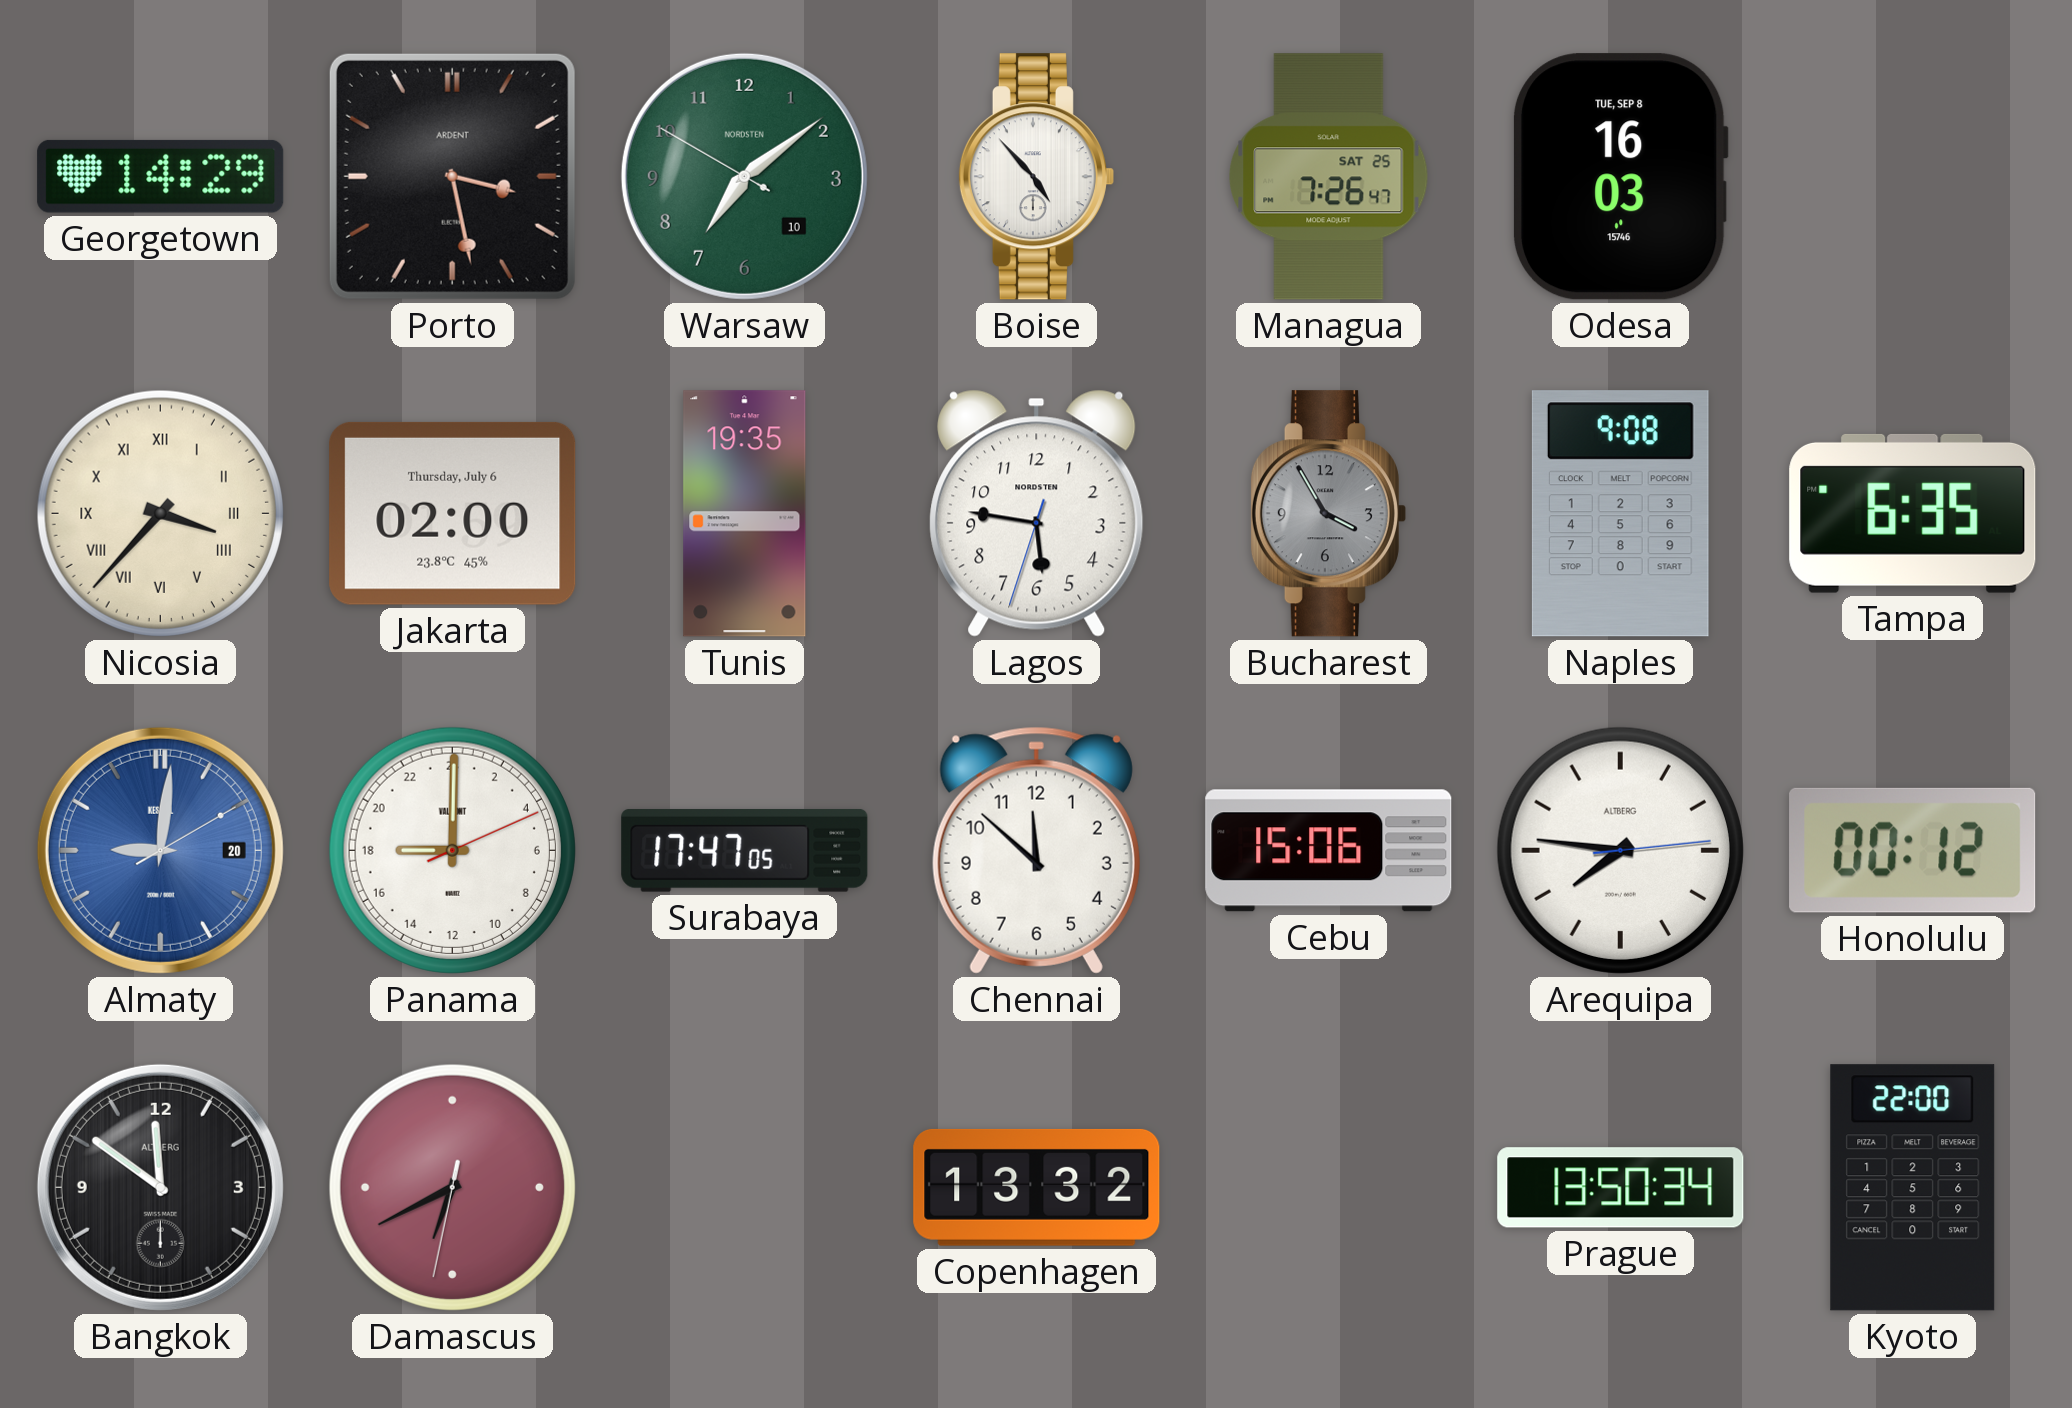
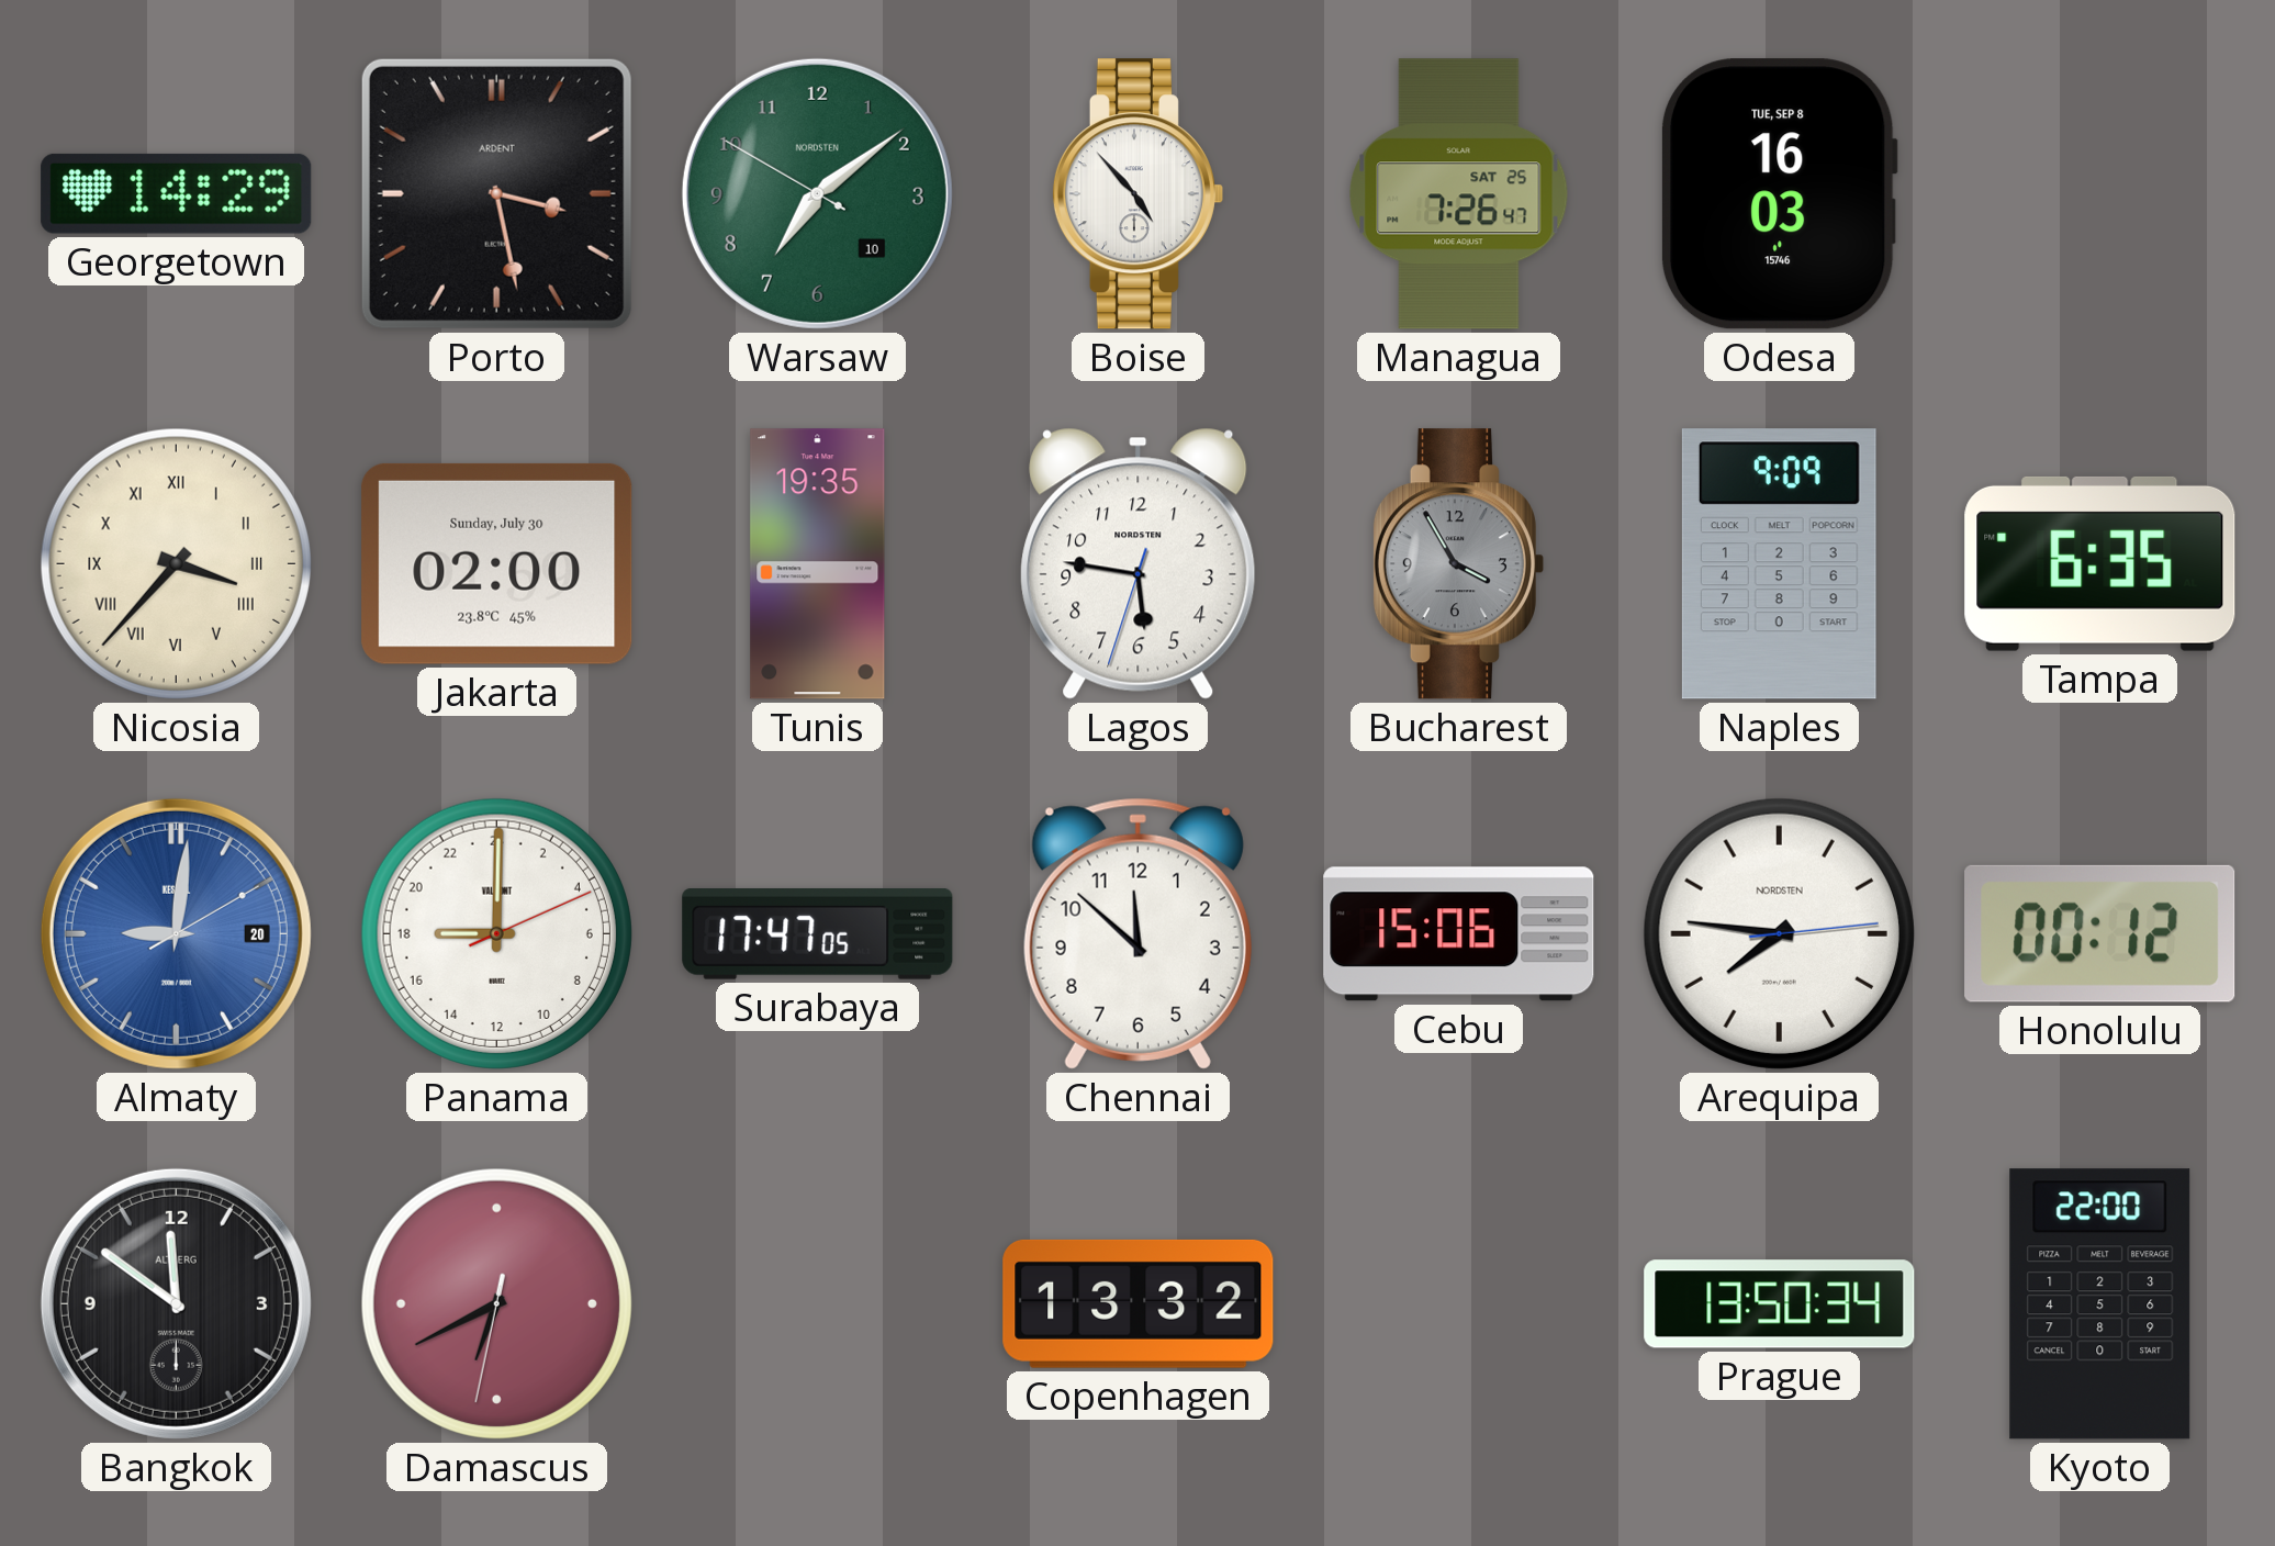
Jakarta date: Thursday, July 6 -> Sunday, July 30
Naples: 9:08 -> 9:09
Arequipa brand: ALTBERG -> NORDSTEN
